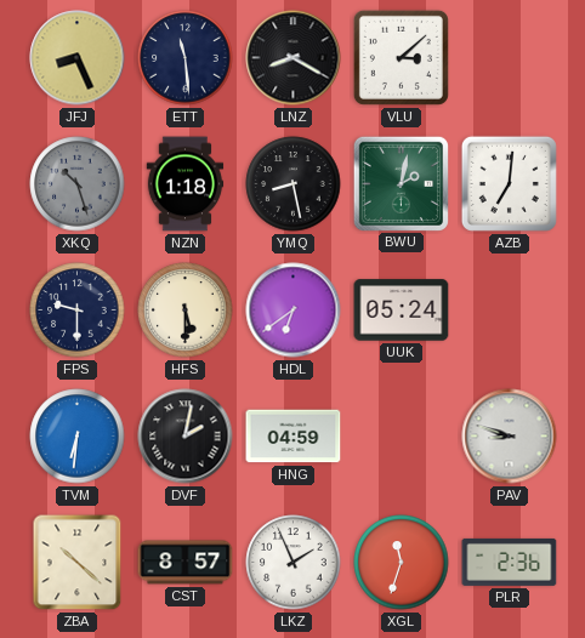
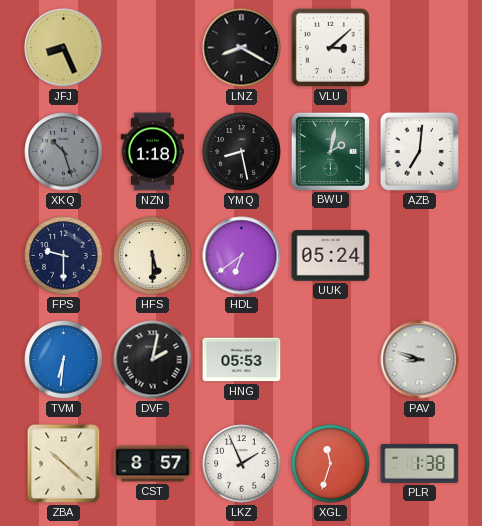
ETT: 11:29 -> none
HNG: 04:59 -> 05:53
PLR: 2:36 -> 1:38
